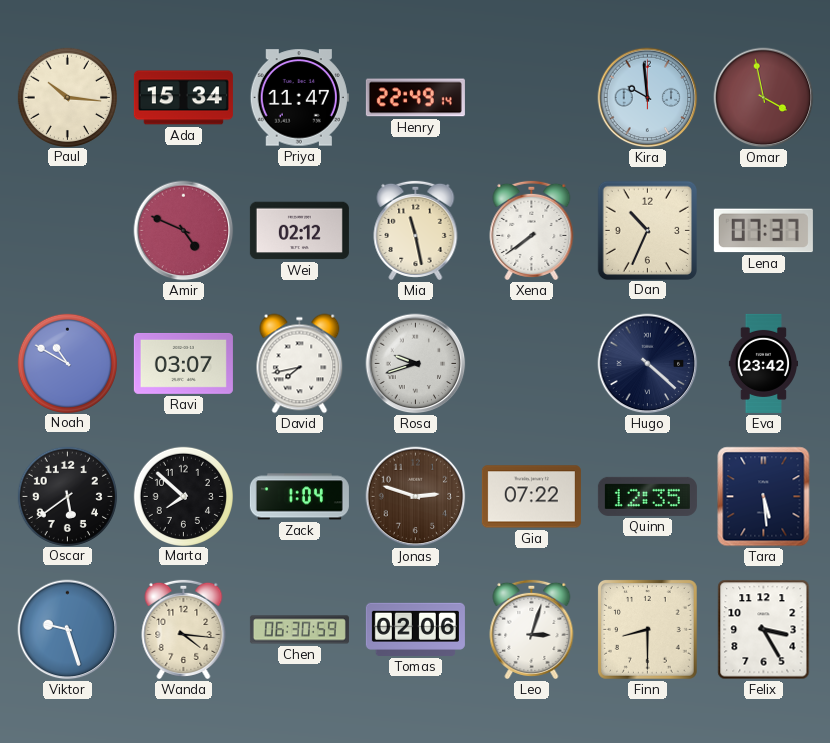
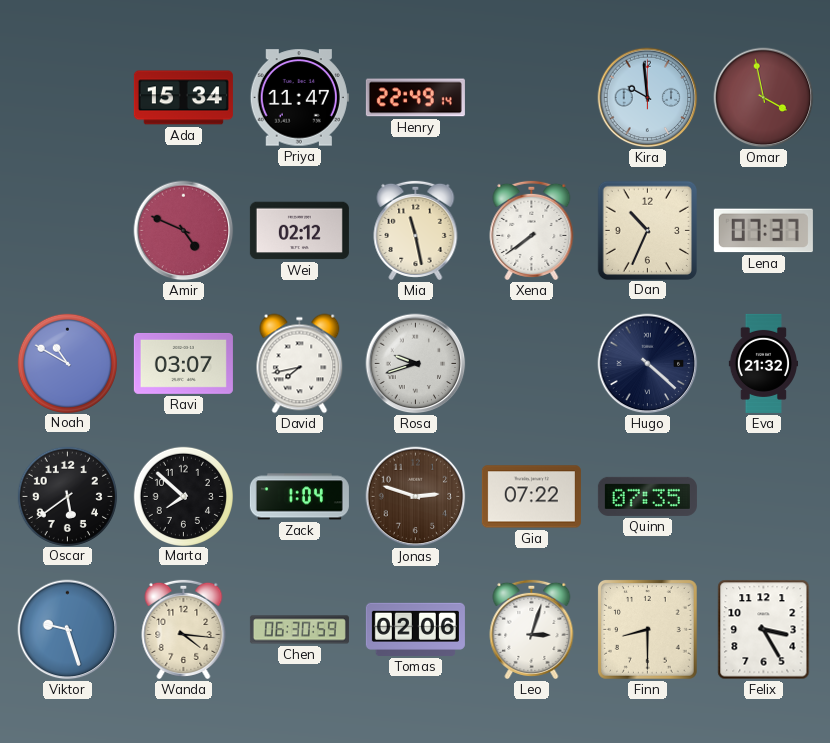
Paul: 10:16 -> none
Eva: 23:42 -> 21:32
Quinn: 12:35 -> 07:35
Tara: 5:29 -> none
